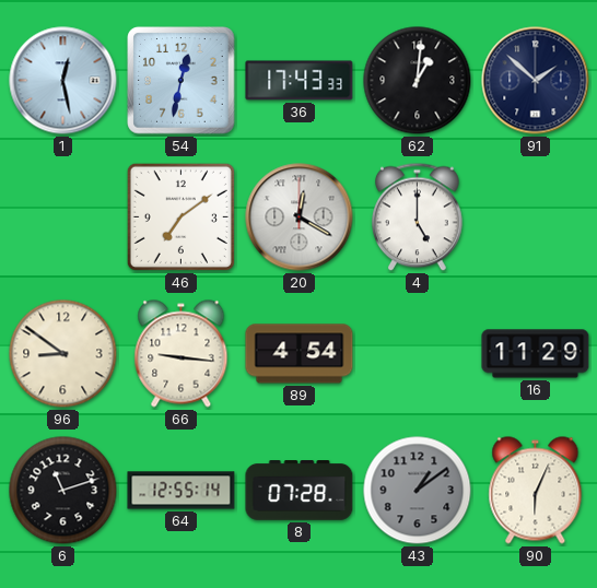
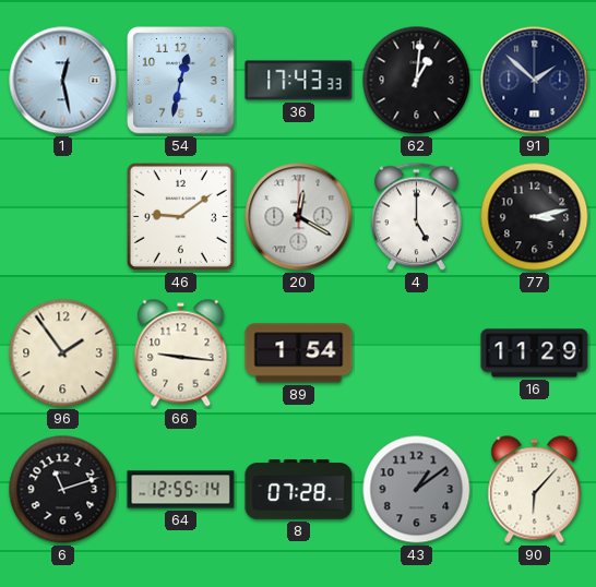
46: 7:09 -> 9:09
77: none -> 3:13
96: 8:51 -> 1:54
89: 4:54 -> 1:54
90: 6:04 -> 6:07
